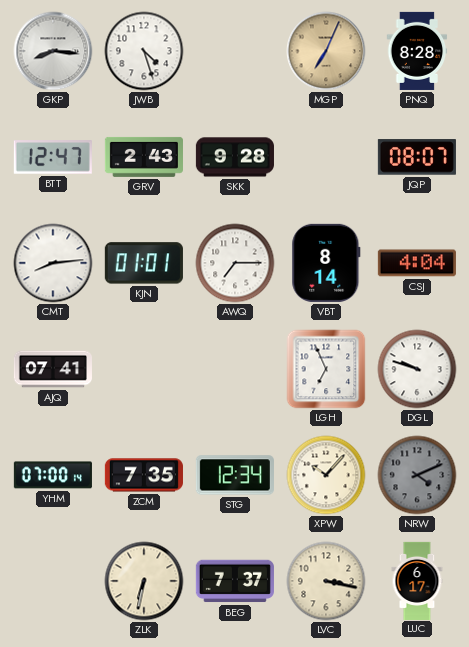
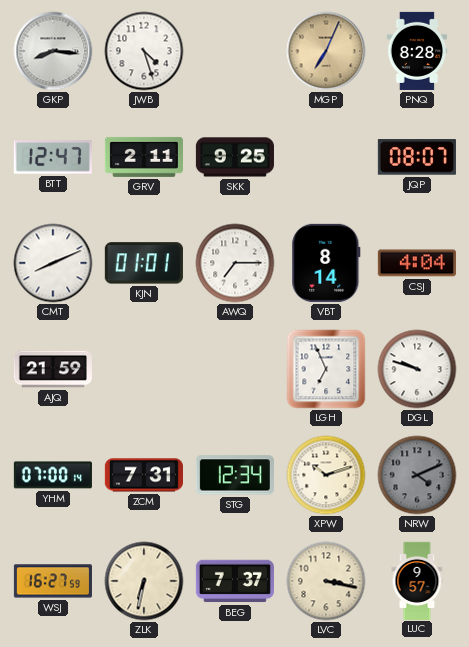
GRV: 2:43 -> 2:11
SKK: 9:28 -> 9:25
CMT: 8:14 -> 8:11
AJQ: 07:41 -> 21:59
ZCM: 7:35 -> 7:31
XPW: 10:07 -> 10:12
WSJ: none -> 16:27
LUC: 6:17 -> 9:57
